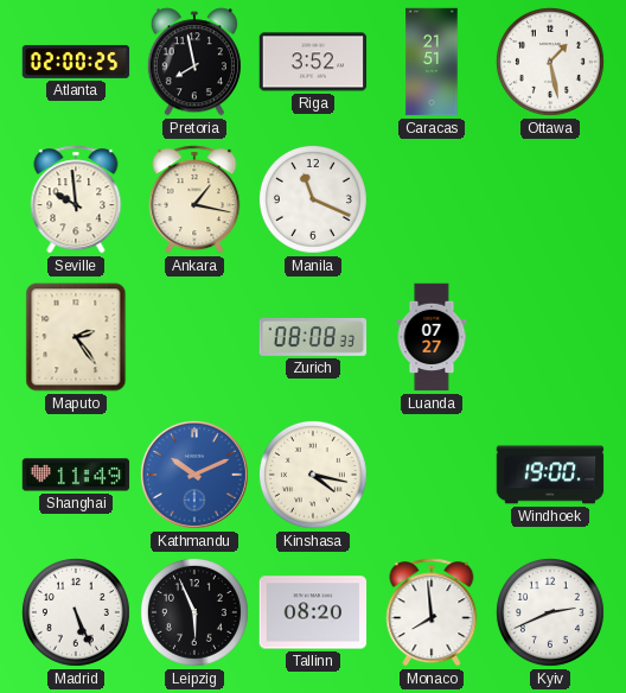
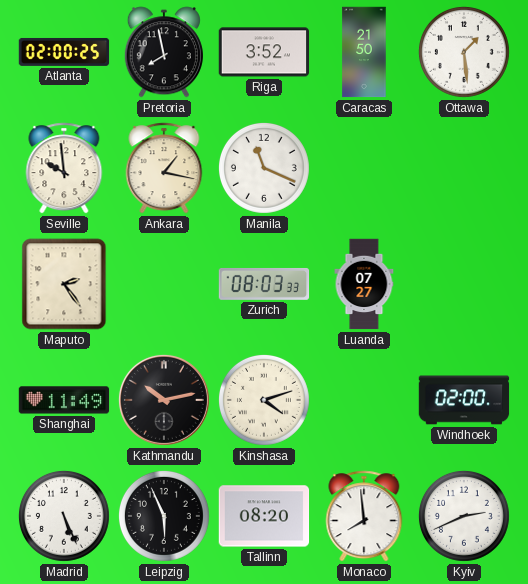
Caracas: 21:51 -> 21:50
Ottawa: 1:28 -> 1:29
Zurich: 08:08 -> 08:03
Kathmandu: 10:11 -> 10:13
Kathmandu dial: blue -> black
Kinshasa: 4:17 -> 4:12
Windhoek: 19:00 -> 02:00
